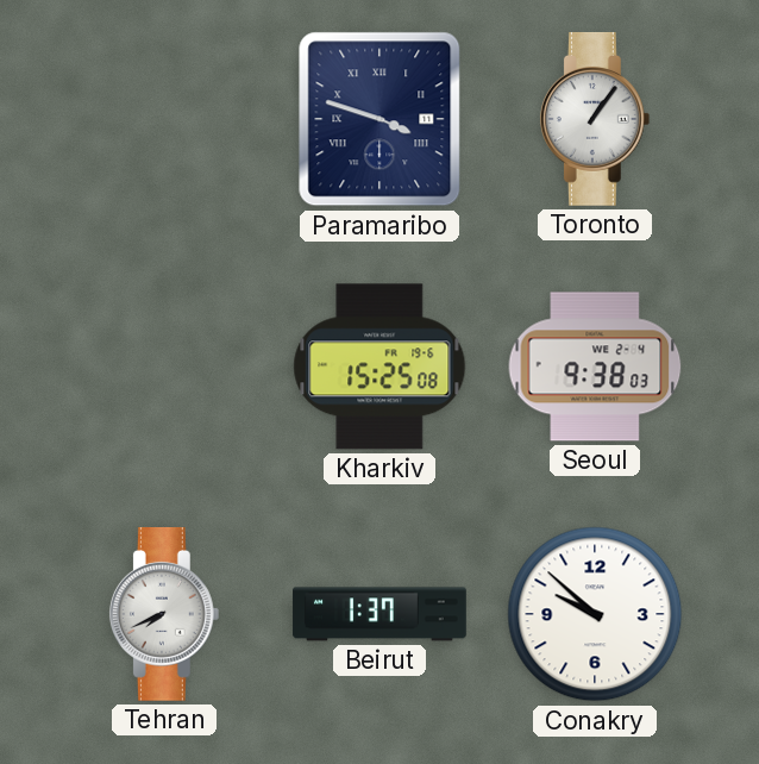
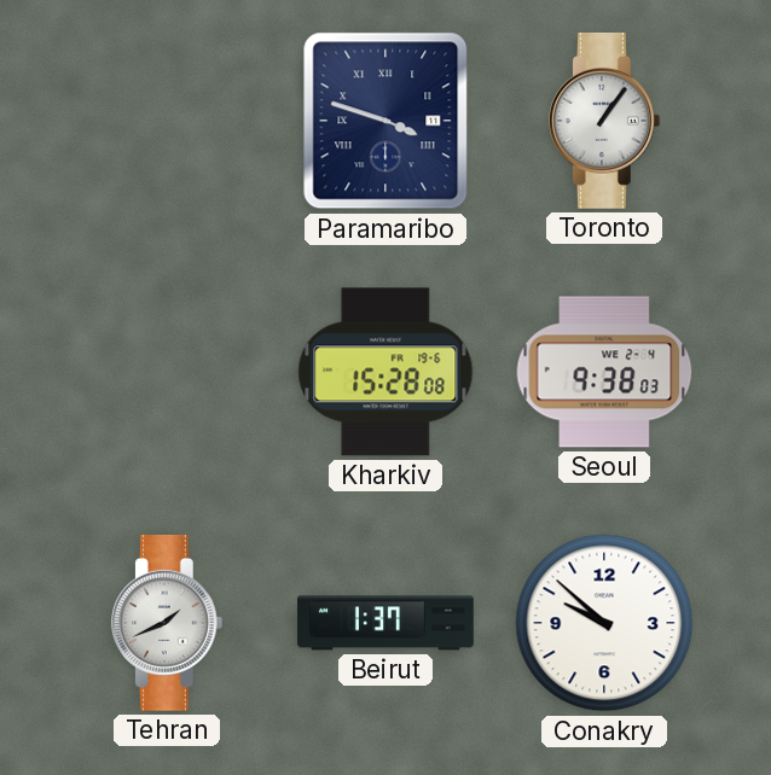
Kharkiv: 15:25 -> 15:28
Tehran: 7:41 -> 1:41
